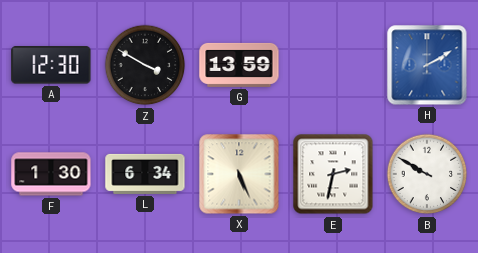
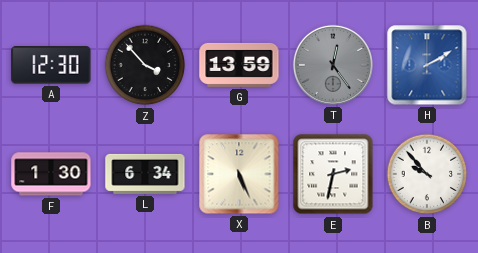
Z: 3:50 -> 3:53
T: none -> 12:24
B: 9:50 -> 9:53
